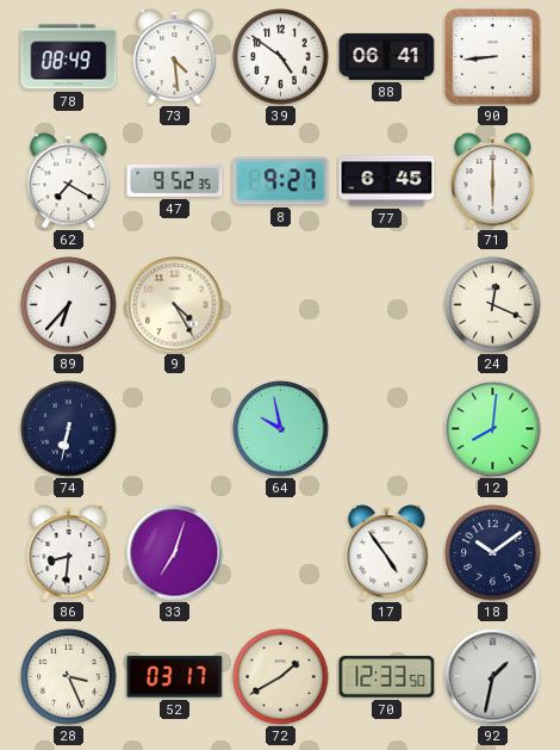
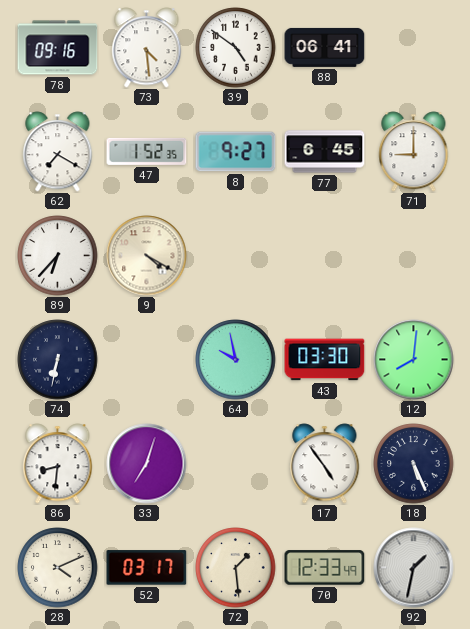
78: 08:49 -> 09:16
90: 8:44 -> none
47: 9:52 -> 1:52
71: 6:00 -> 9:00
9: 4:25 -> 4:20
24: 12:19 -> none
43: none -> 03:30
18: 10:09 -> 5:26
28: 3:26 -> 4:11
72: 1:40 -> 1:29
70: 12:33:50 -> 12:33:49
